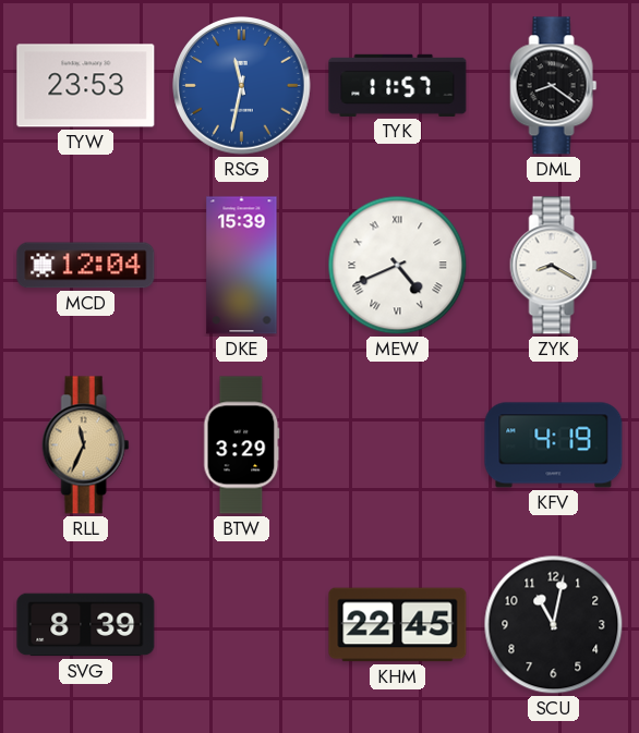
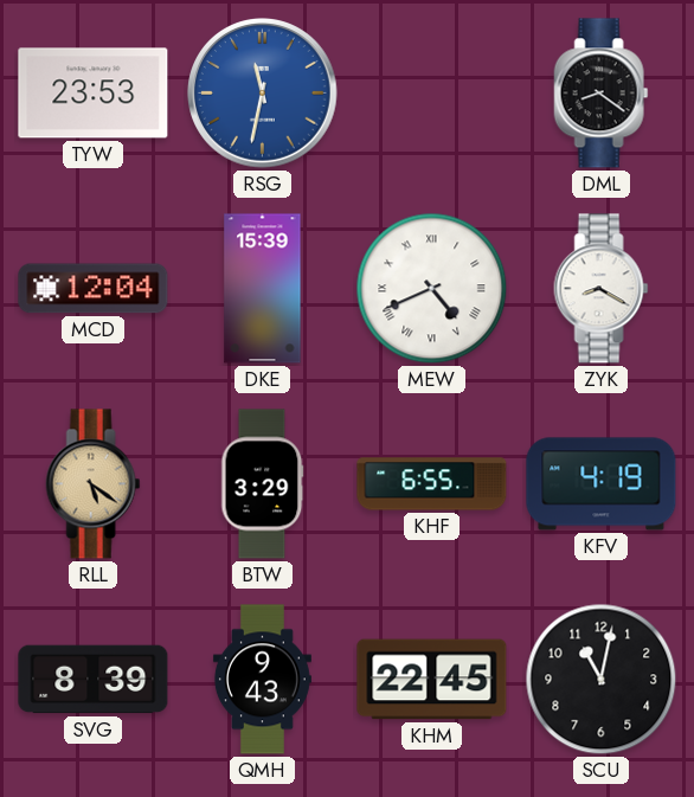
TYK: 11:57 -> none
RLL: 11:34 -> 5:21
KHF: none -> 6:55
QMH: none -> 9:43
